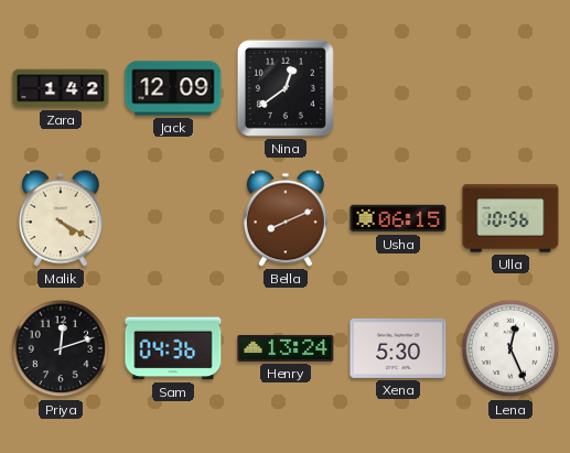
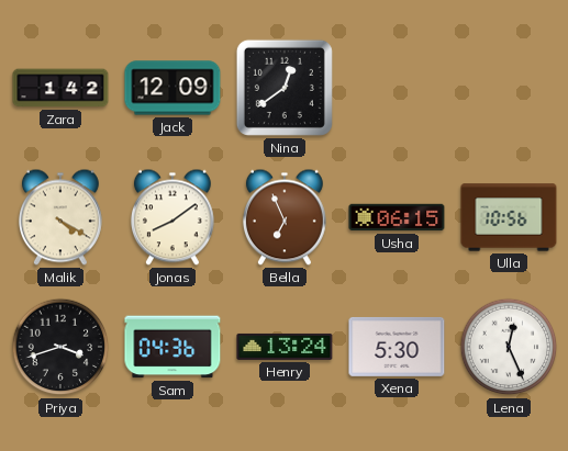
Jonas: none -> 8:09
Bella: 8:11 -> 6:56
Priya: 12:12 -> 3:42
